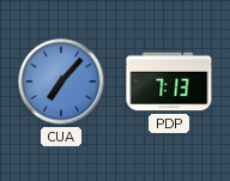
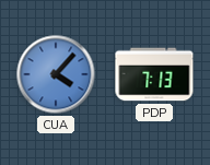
CUA: 7:07 -> 4:07
